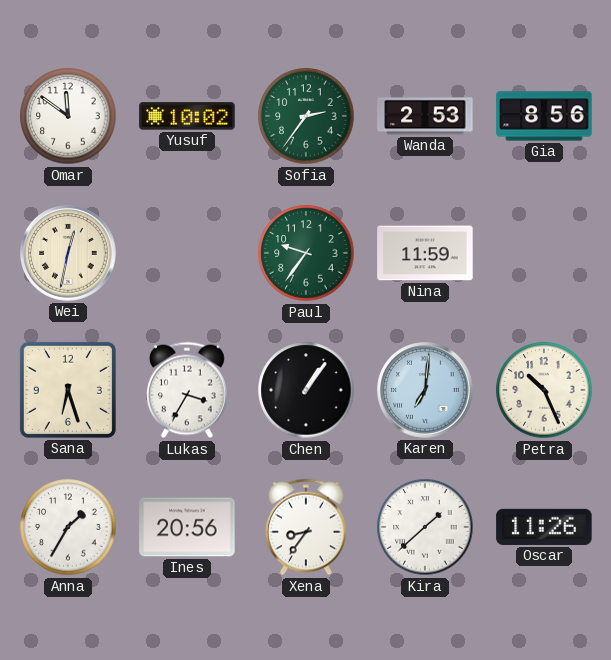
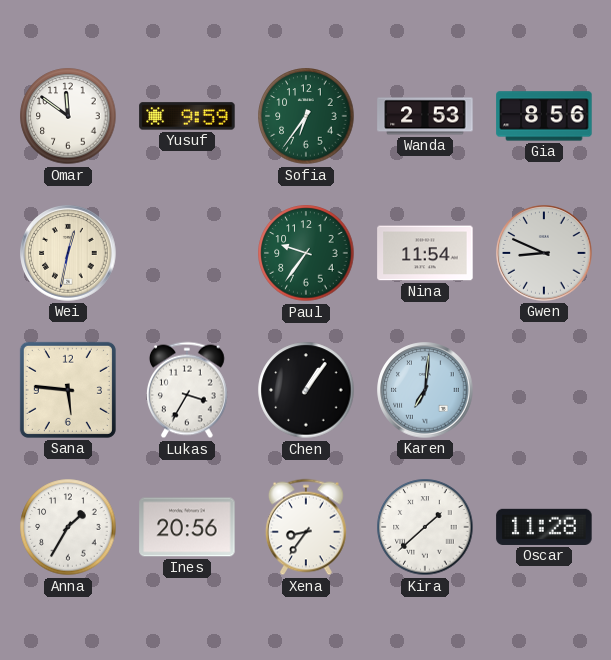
Yusuf: 10:02 -> 9:59
Sofia: 2:36 -> 6:36
Nina: 11:59 -> 11:54
Gwen: none -> 8:49
Sana: 6:27 -> 5:46
Petra: 10:26 -> none
Oscar: 11:26 -> 11:28
